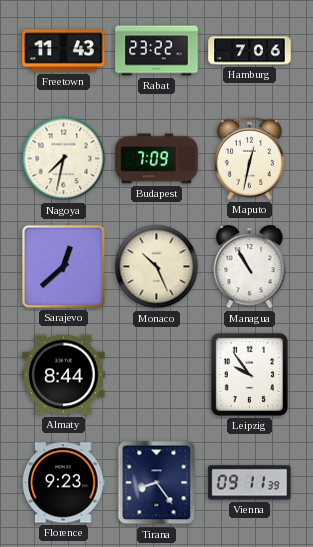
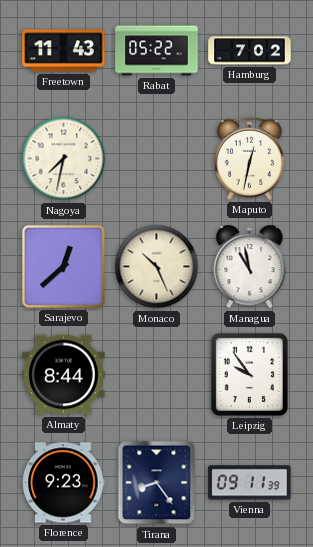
Rabat: 23:22 -> 05:22
Hamburg: 7:06 -> 7:02
Budapest: 7:09 -> none
Managua: 10:55 -> 10:58
